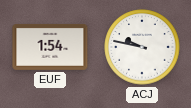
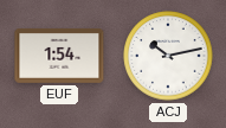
ACJ: 9:47 -> 10:13
